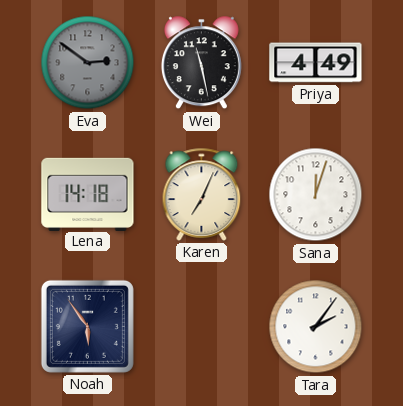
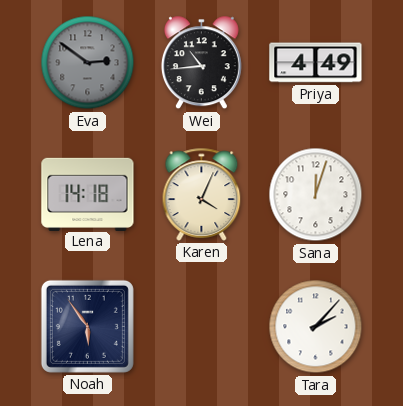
Wei: 11:28 -> 10:44
Karen: 7:04 -> 4:04
Tara: 2:06 -> 2:07
